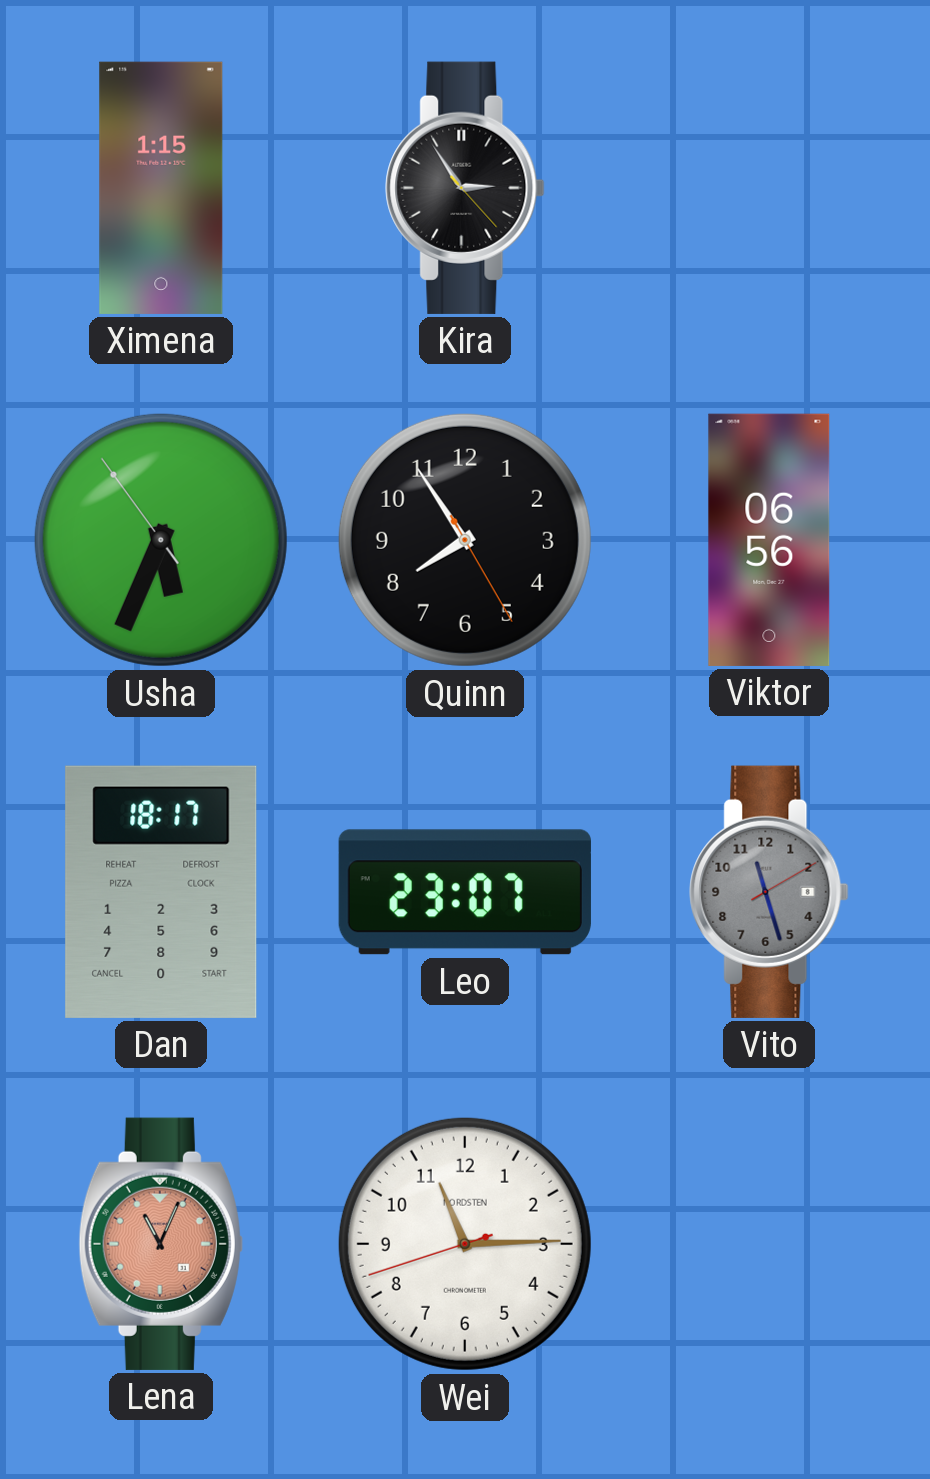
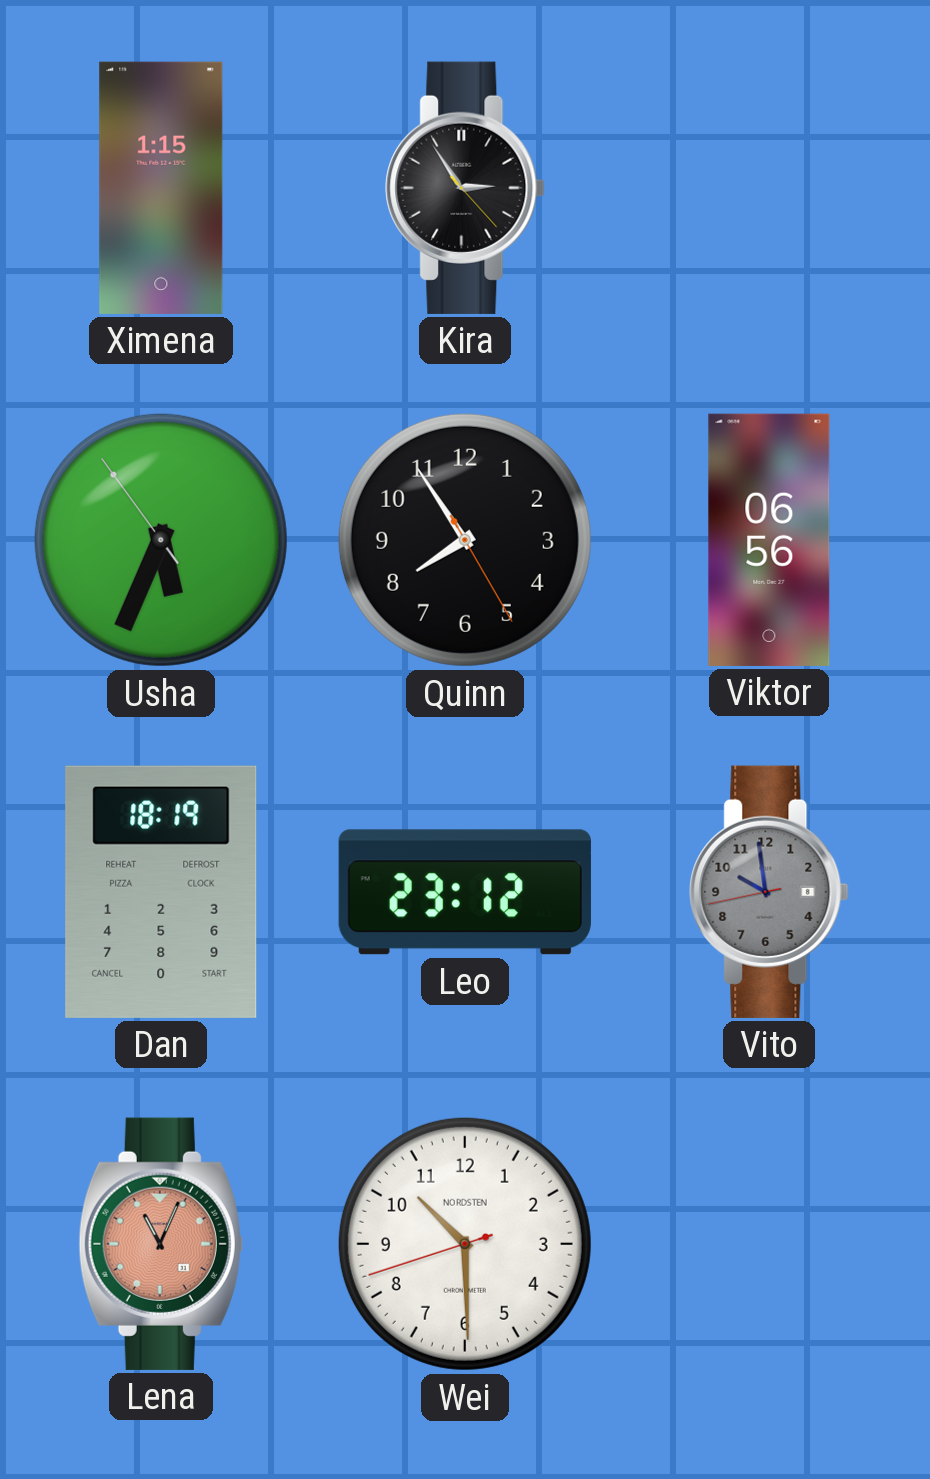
Dan: 18:17 -> 18:19
Leo: 23:07 -> 23:12
Vito: 11:27 -> 9:58
Wei: 11:14 -> 10:29
